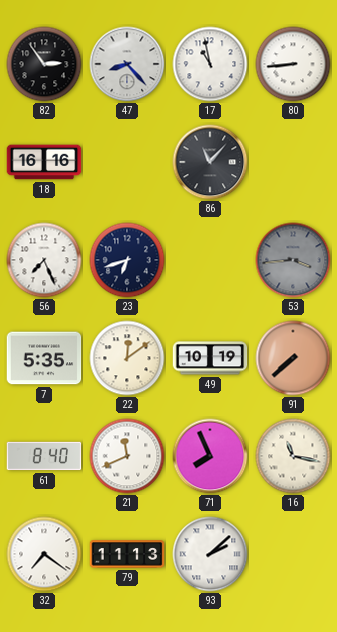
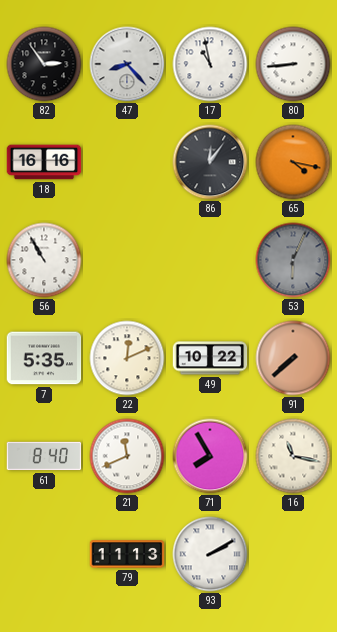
86: 11:07 -> 12:06
65: none -> 4:17
56: 7:26 -> 10:55
23: 6:42 -> none
53: 3:44 -> 6:04
22: 12:09 -> 12:11
49: 10:19 -> 10:22
71: 7:56 -> 7:55
32: 7:21 -> none
93: 2:08 -> 2:10
